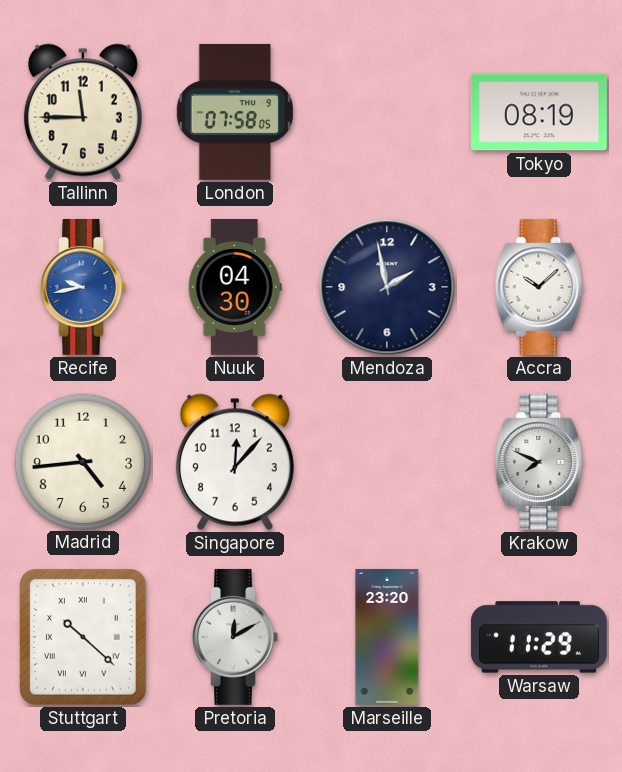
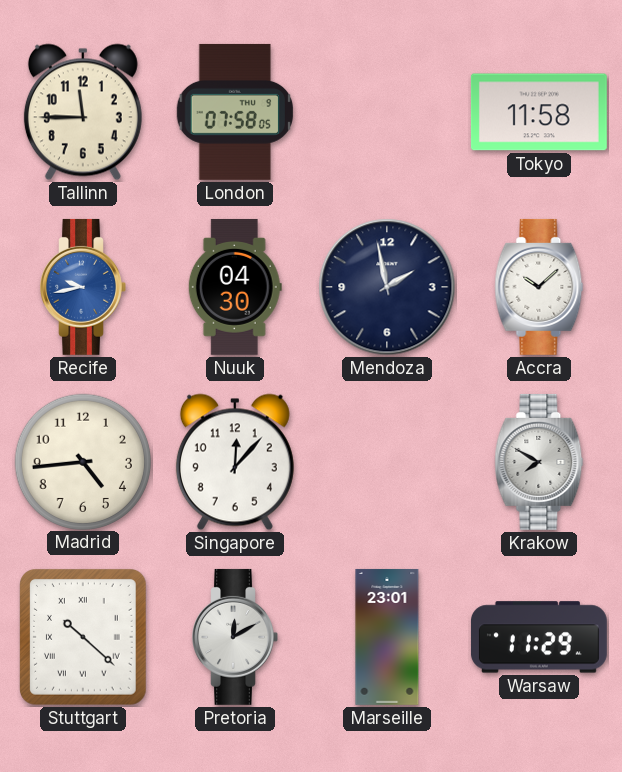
Tokyo: 08:19 -> 11:58
Krakow: 7:49 -> 7:50
Marseille: 23:20 -> 23:01
